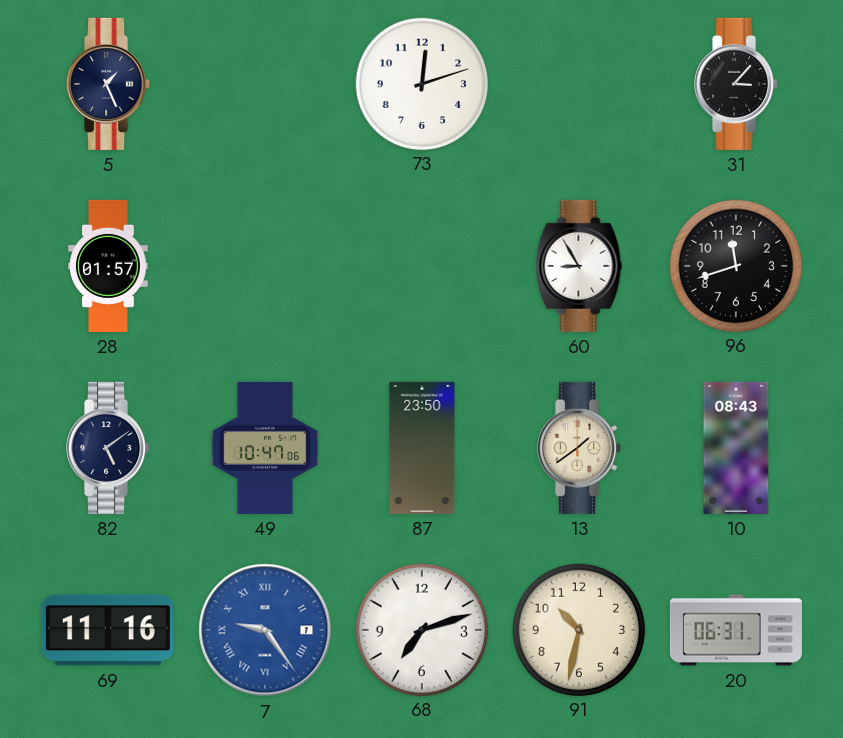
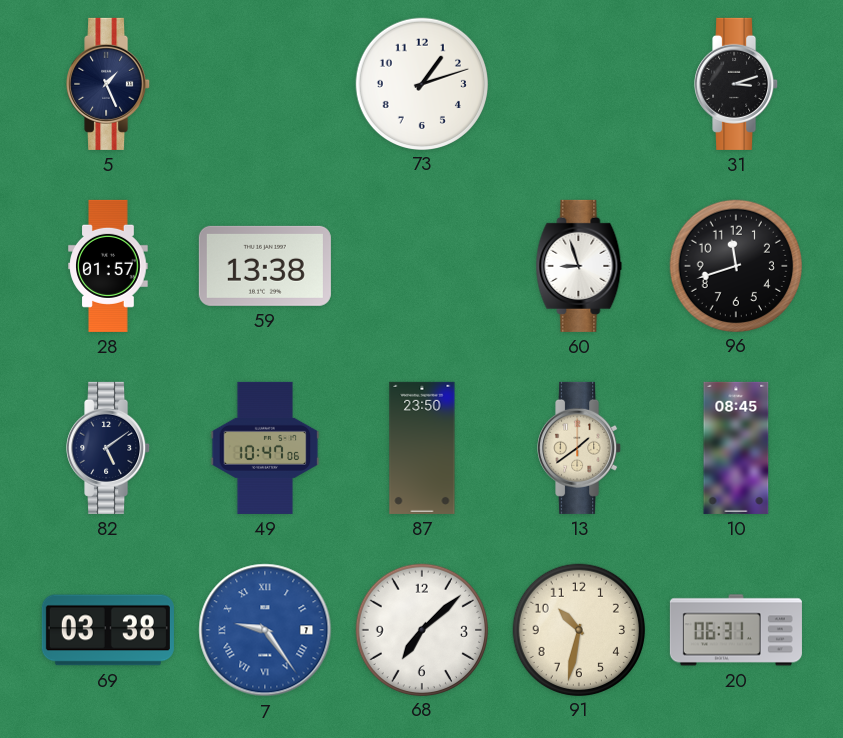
73: 12:12 -> 1:12
31: 3:07 -> 3:12
59: none -> 13:38
60: 8:55 -> 8:57
10: 08:43 -> 08:45
69: 11:16 -> 03:38
68: 7:12 -> 7:08
